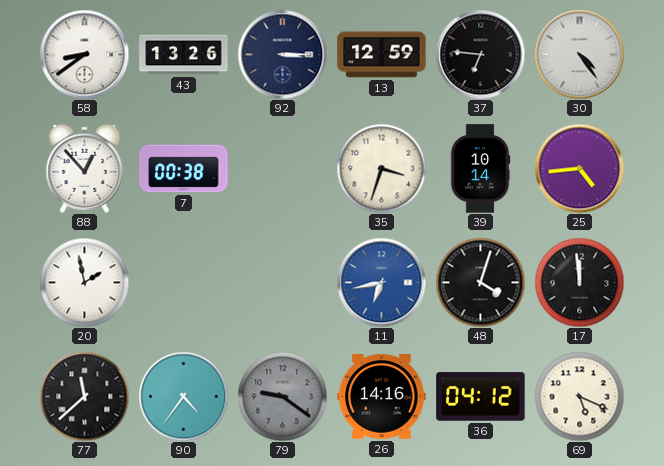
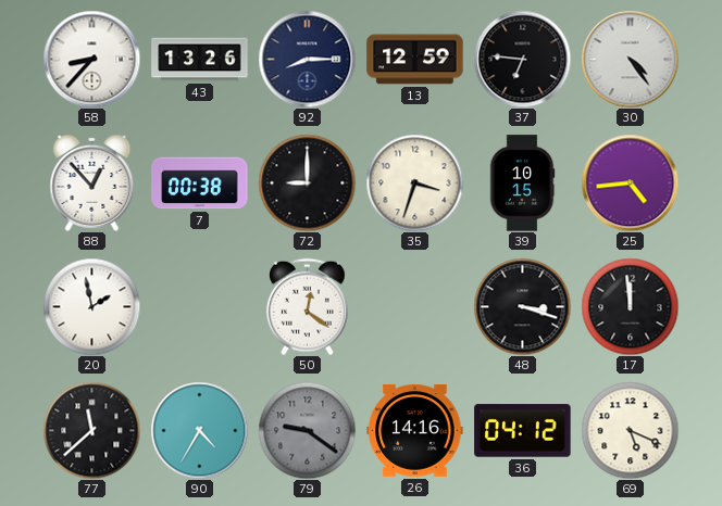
58: 8:39 -> 8:37
92: 3:15 -> 8:15
72: none -> 9:00
39: 10:14 -> 10:15
50: none -> 12:21
11: 6:43 -> none
48: 4:03 -> 3:18
90: 4:36 -> 4:35
